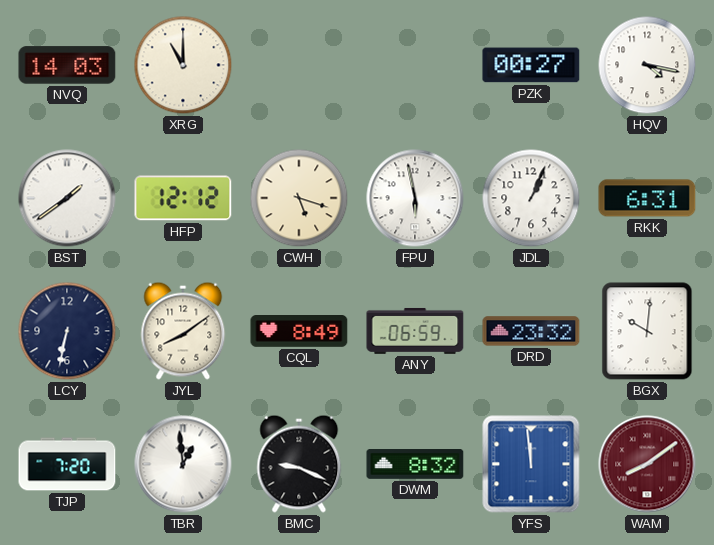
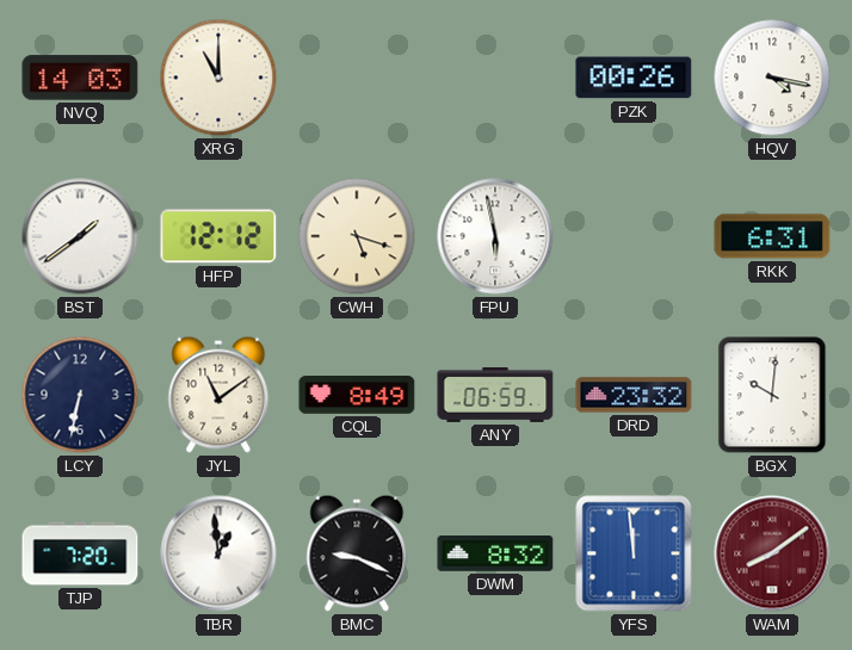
PZK: 00:27 -> 00:26
JDL: 1:04 -> none
JYL: 8:09 -> 11:09
